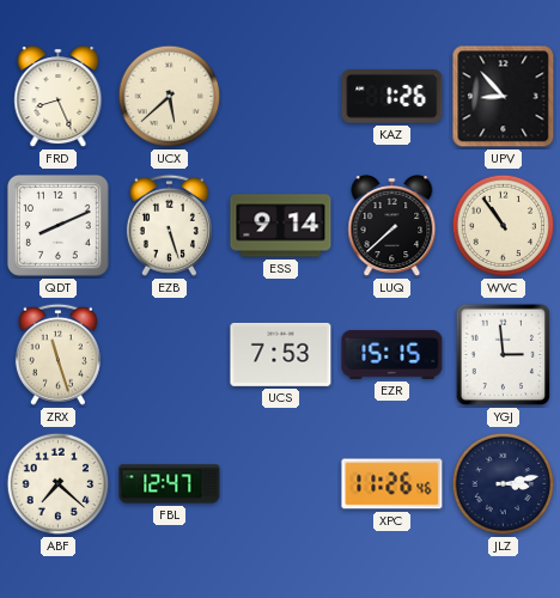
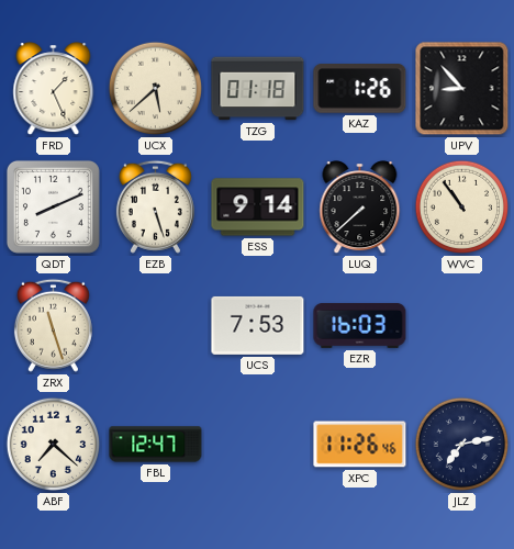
FRD: 8:26 -> 1:26
TZG: none -> 01:18
EZR: 15:15 -> 16:03
YGJ: 2:59 -> none
JLZ: 3:13 -> 7:13
